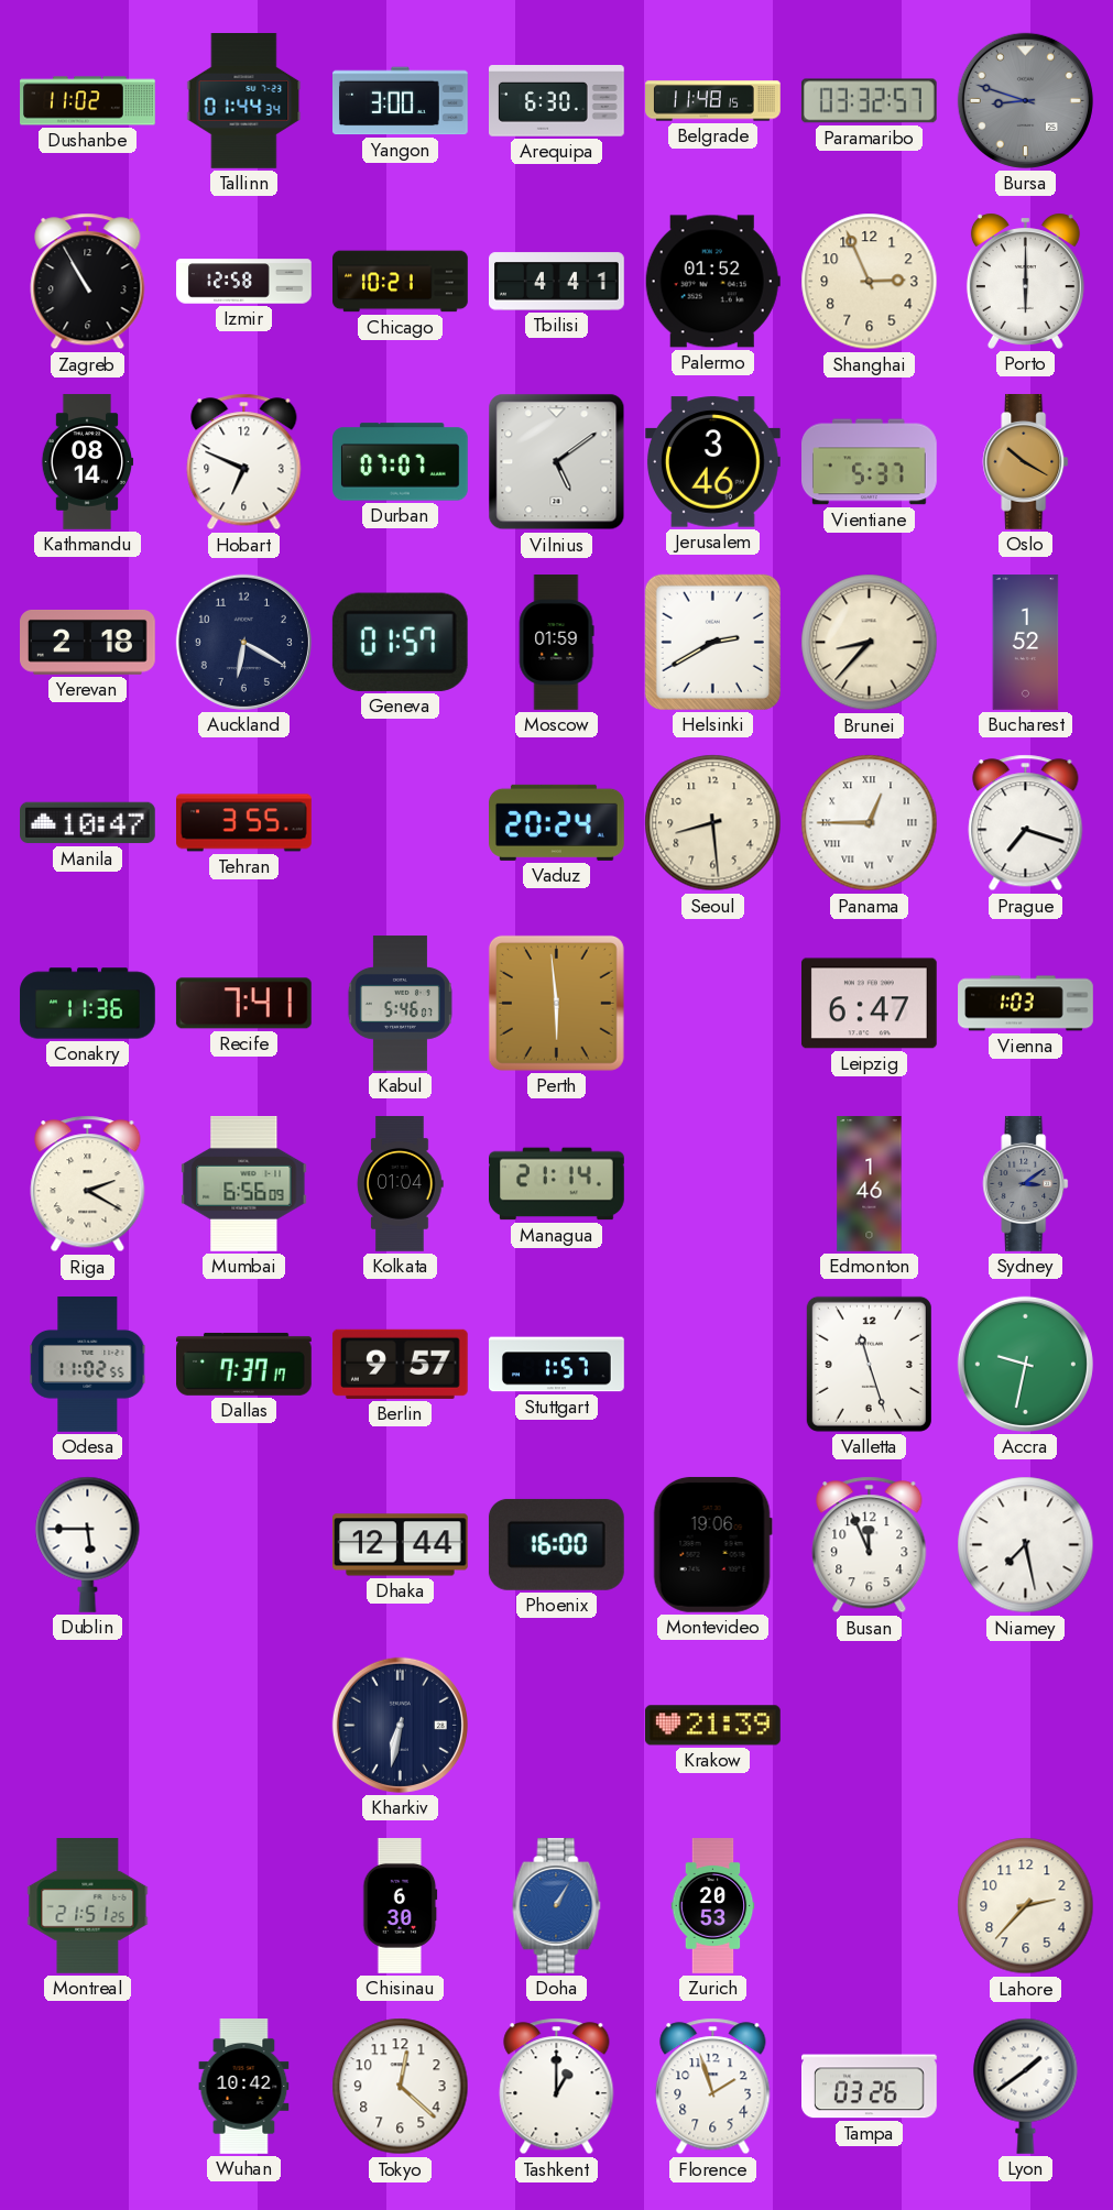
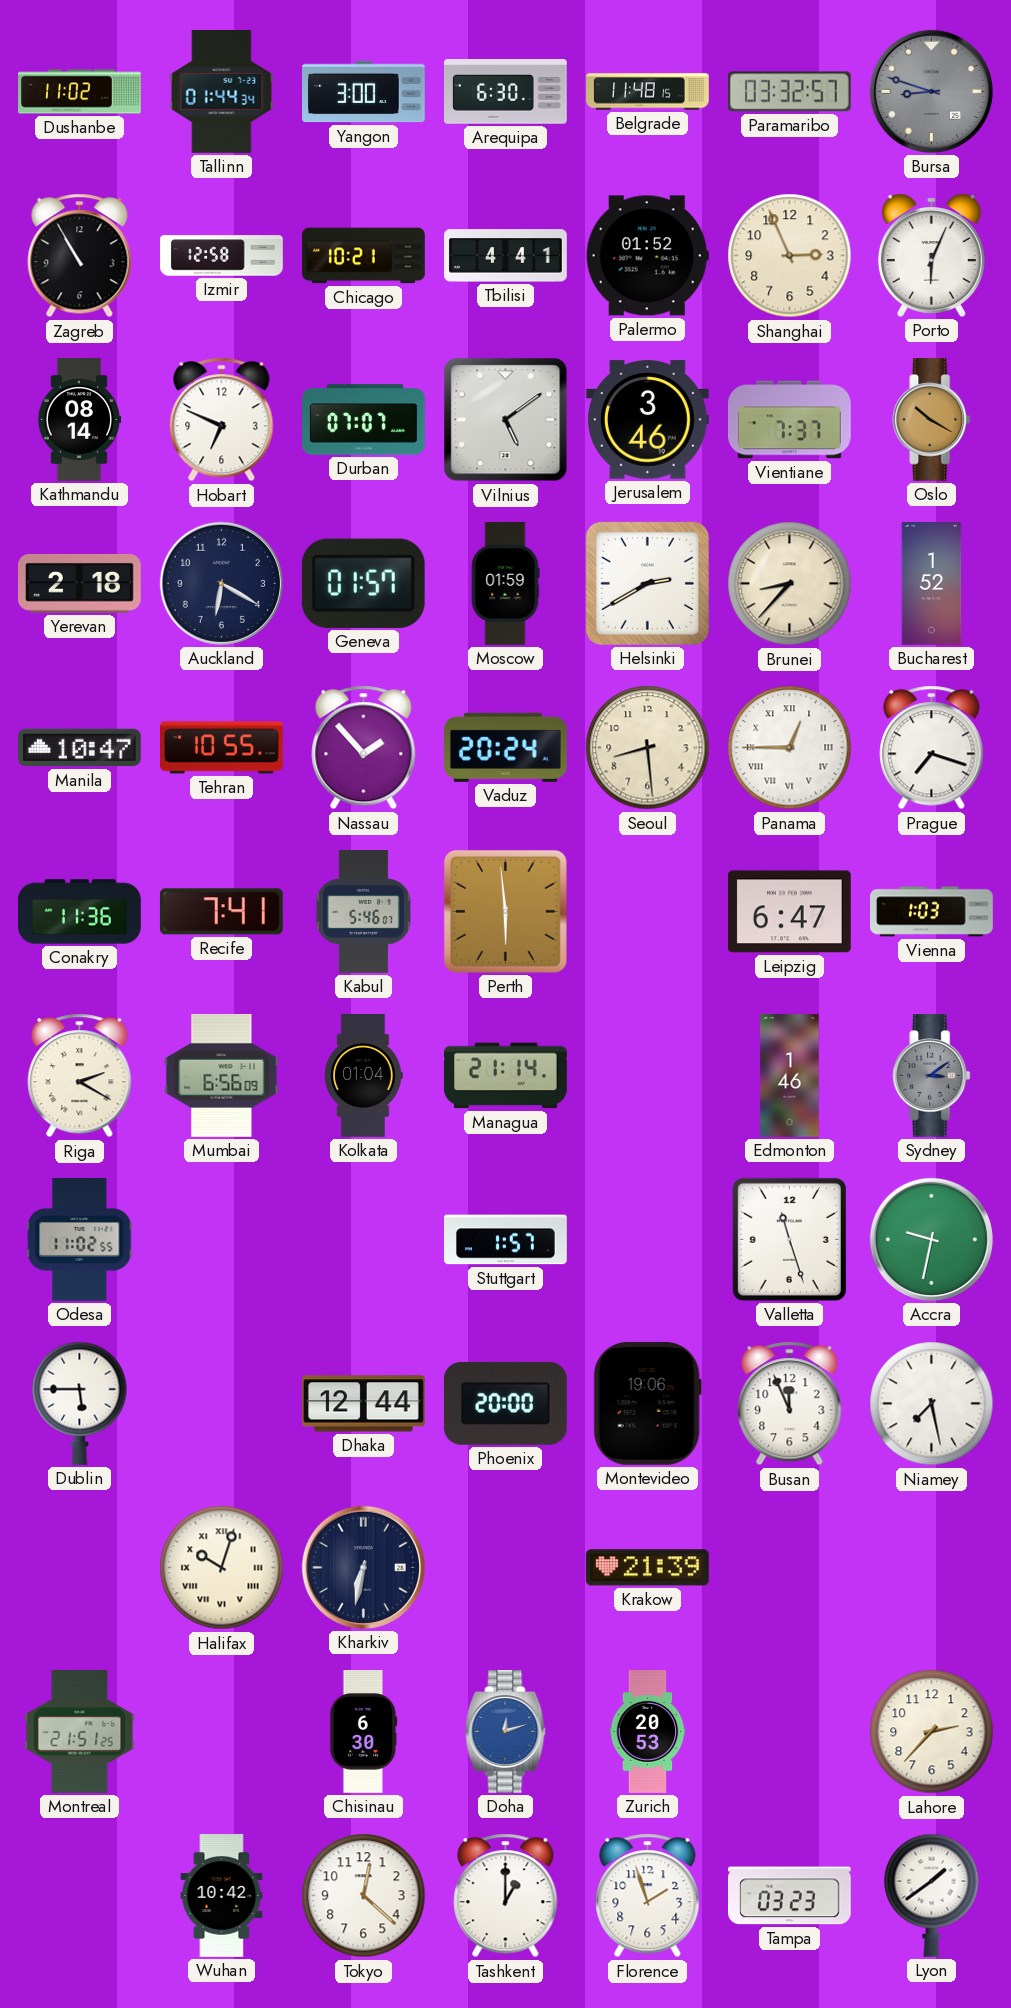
Porto: 6:00 -> 6:04
Vientiane: 5:37 -> 7:37
Tehran: 3:55 -> 10:55
Nassau: none -> 1:53
Dallas: 7:37 -> none
Berlin: 9:57 -> none
Phoenix: 16:00 -> 20:00
Halifax: none -> 10:03
Doha: 1:05 -> 12:12
Tampa: 03:26 -> 03:23
